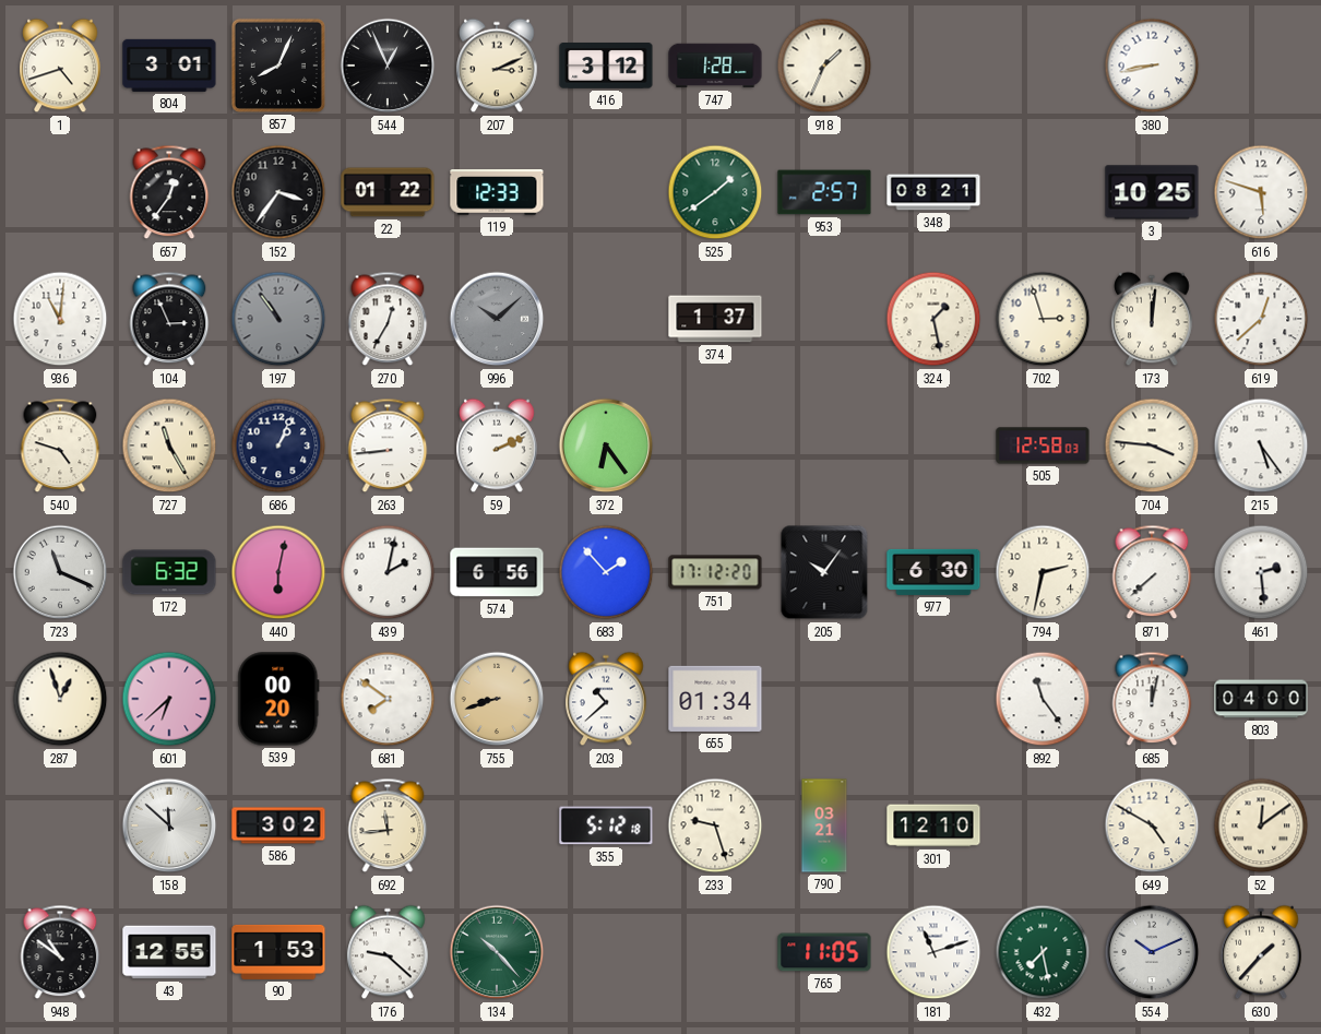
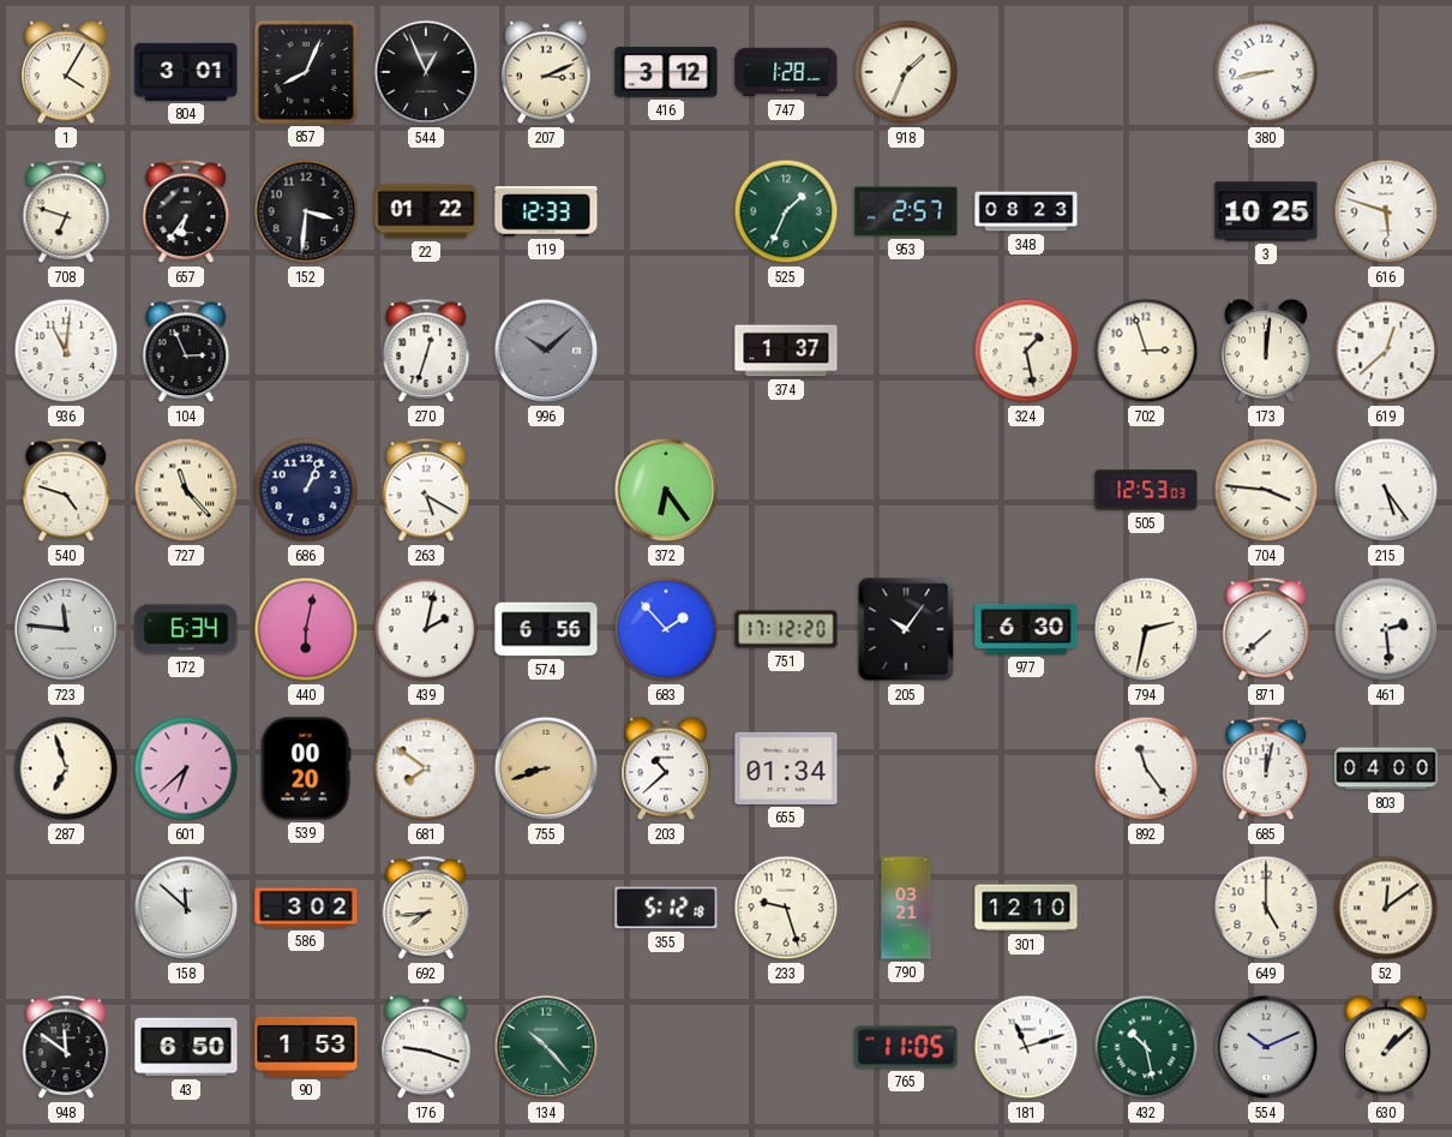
1: 4:42 -> 4:05
708: none -> 6:48
657: 12:36 -> 6:36
152: 3:36 -> 3:31
525: 1:39 -> 1:34
348: 08:21 -> 08:23
197: 10:54 -> none
270: 12:35 -> 12:33
727: 11:25 -> 11:23
263: 8:44 -> 5:20
59: 2:11 -> none
505: 12:58 -> 12:53
723: 11:19 -> 11:46
172: 6:32 -> 6:34
287: 12:57 -> 6:57
692: 11:44 -> 7:44
649: 4:50 -> 5:00
948: 10:51 -> 11:51
43: 12:55 -> 6:50
176: 9:22 -> 9:18
432: 7:28 -> 10:28
630: 1:37 -> 1:08
